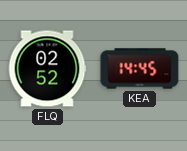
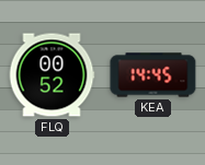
FLQ: 02:52 -> 00:52
